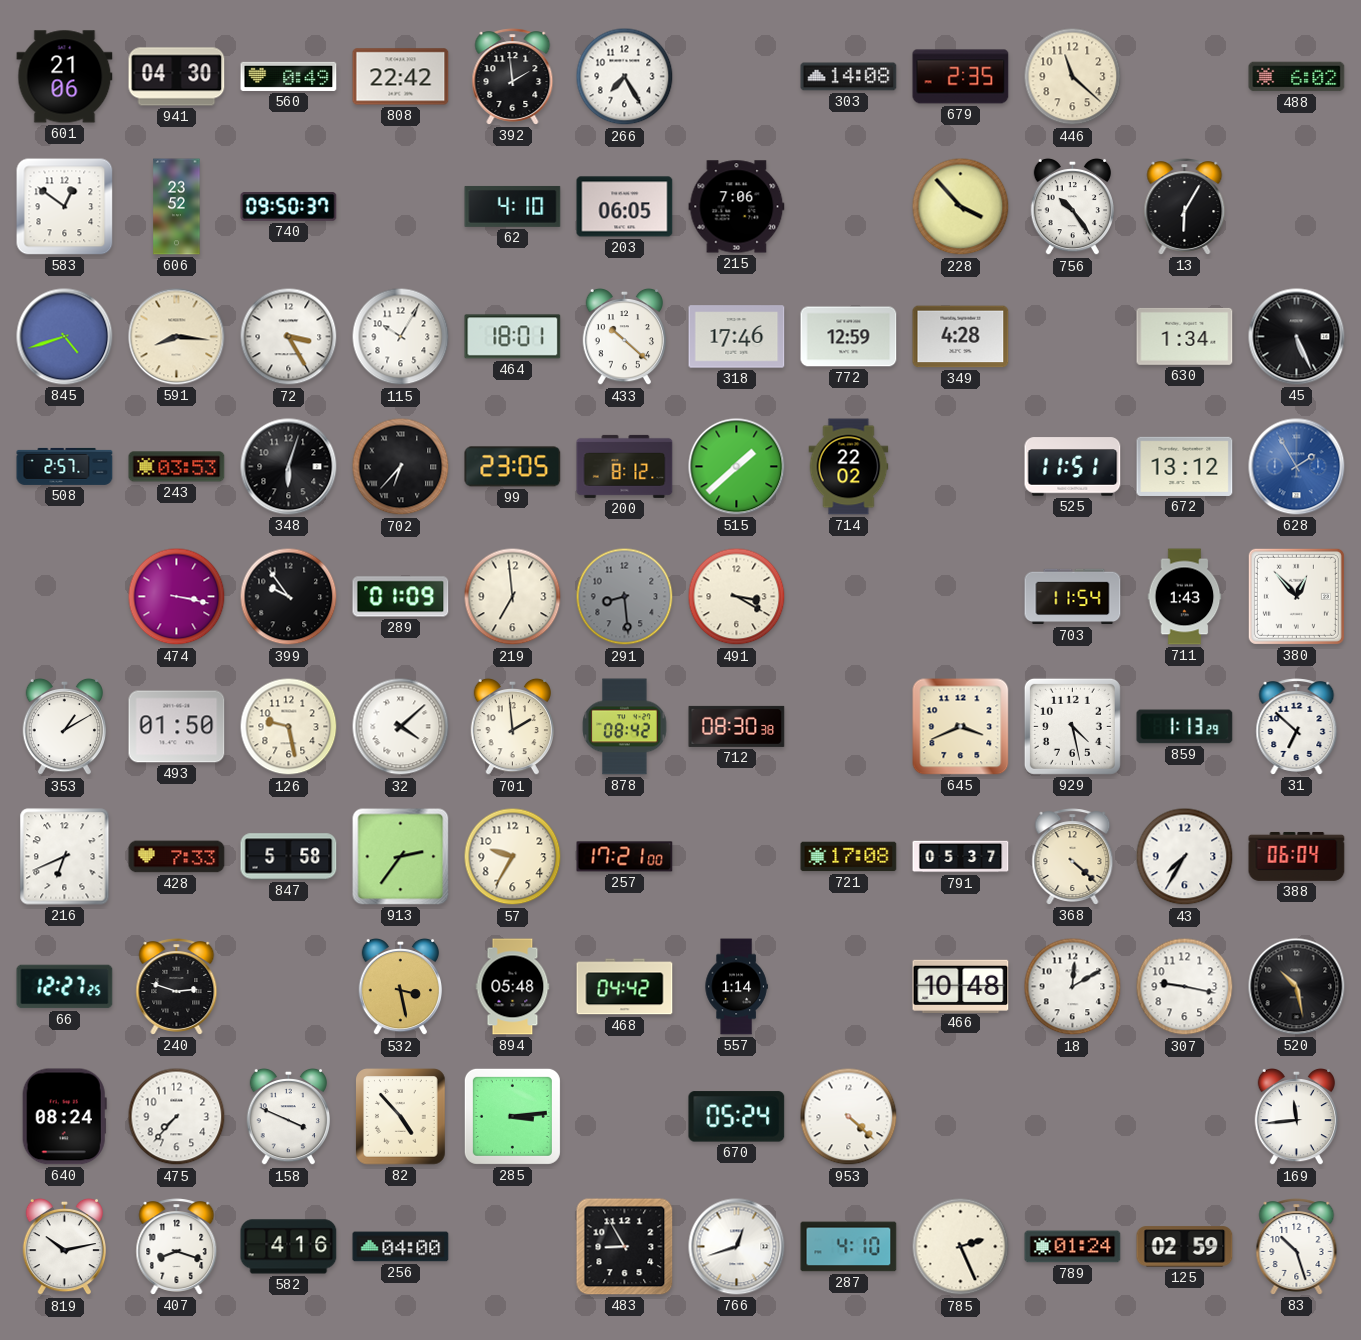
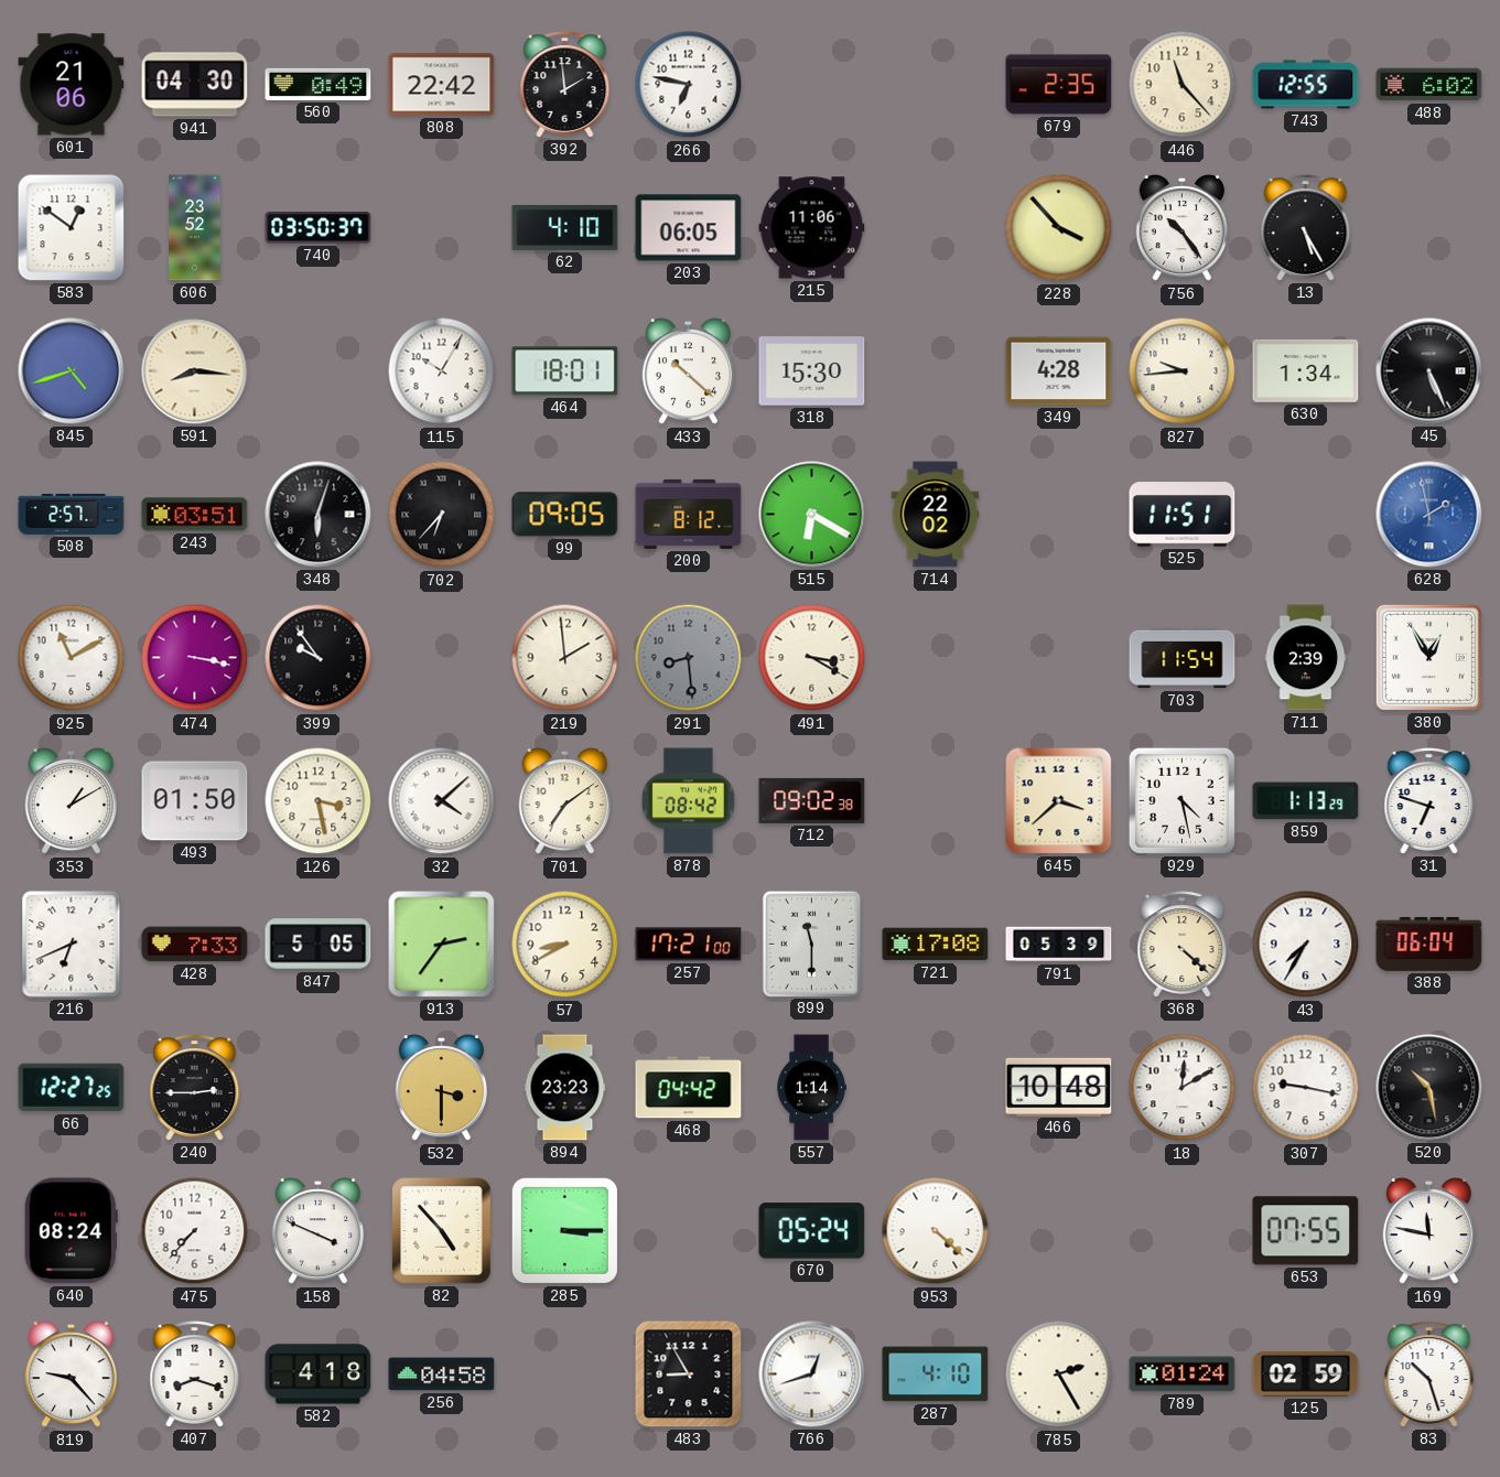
266: 7:25 -> 6:47
303: 14:08 -> none
446: 11:22 -> 11:23
743: none -> 12:55
740: 09:50 -> 03:50
215: 7:06 -> 11:06
13: 6:05 -> 5:25
72: 3:25 -> none
318: 17:46 -> 15:30
772: 12:59 -> none
827: none -> 9:44
243: 03:53 -> 03:51
99: 23:05 -> 09:05
515: 1:38 -> 6:20
672: 13:12 -> none
628: 1:55 -> 1:58
925: none -> 11:10
289: 01:09 -> none
219: 6:59 -> 1:59
711: 1:43 -> 2:39
380: 12:53 -> 12:55
126: 9:28 -> 3:28
701: 1:59 -> 7:09
712: 08:30 -> 09:02
645: 3:41 -> 3:38
31: 6:52 -> 6:48
847: 5:58 -> 5:05
57: 9:35 -> 8:40
899: none -> 11:30
791: 05:37 -> 05:39
240: 2:48 -> 2:45
532: 3:28 -> 3:30
894: 05:48 -> 23:23
285: 3:14 -> 3:15
653: none -> 07:55
169: 11:44 -> 11:47
819: 10:13 -> 9:23
582: 4:16 -> 4:18
256: 04:00 -> 04:58
785: 2:26 -> 2:25
